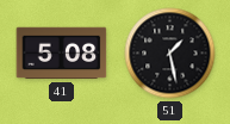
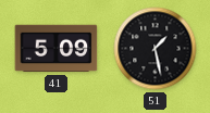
41: 5:08 -> 5:09
